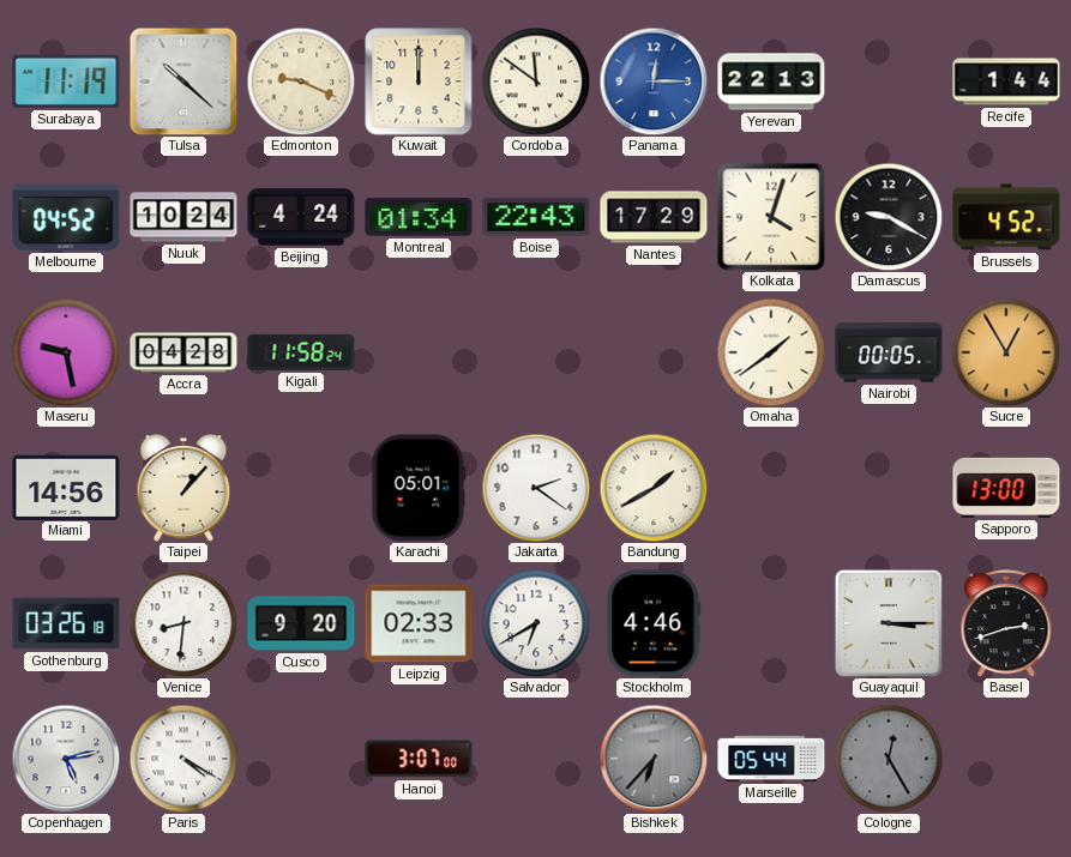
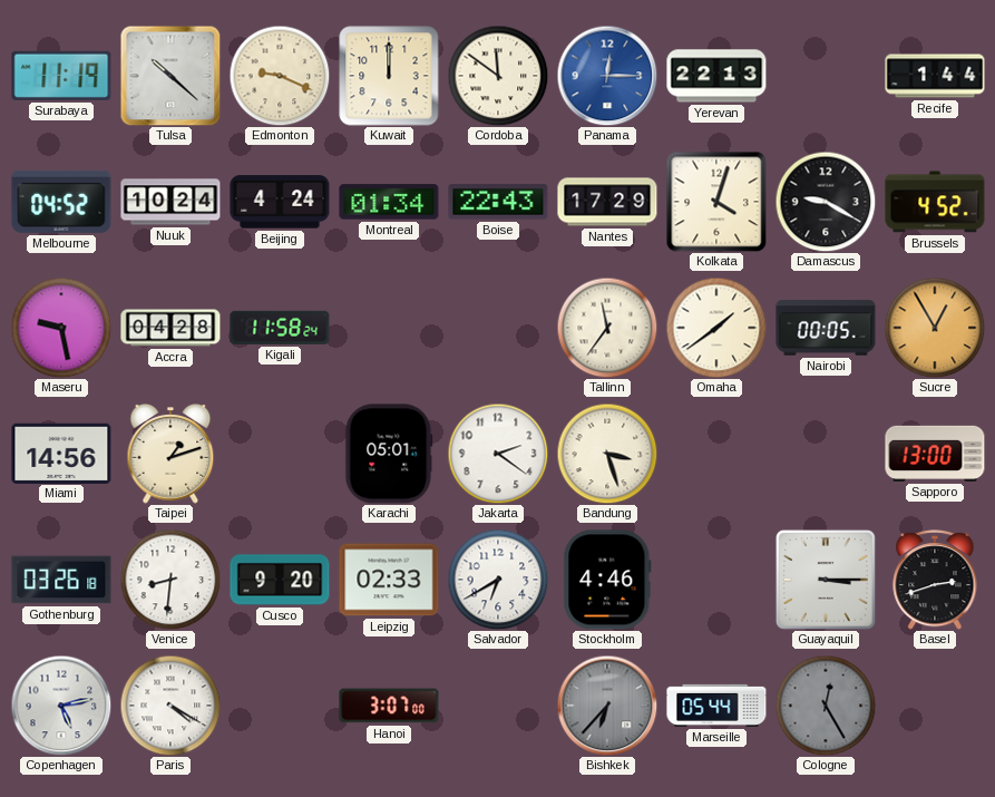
Tallinn: none -> 11:36
Taipei: 1:07 -> 1:12
Bandung: 1:40 -> 3:27
